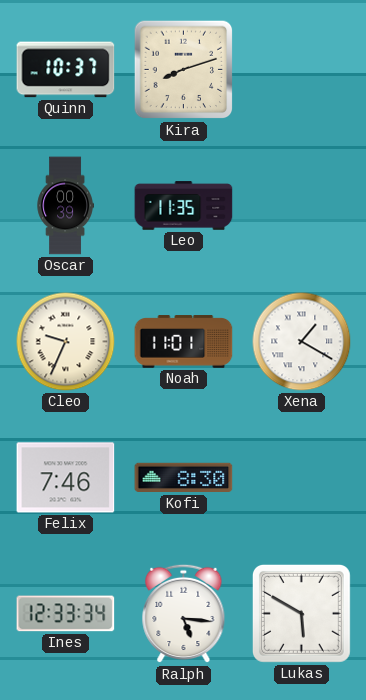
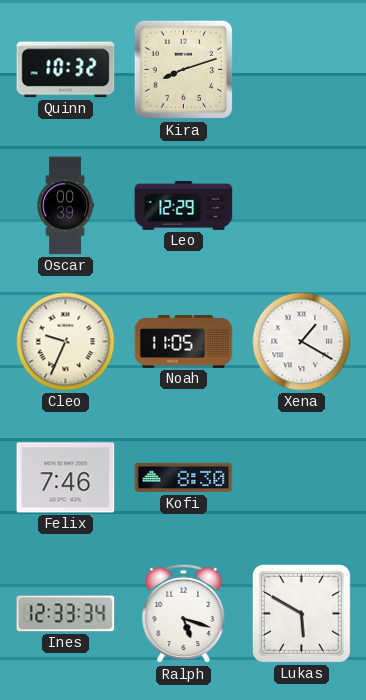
Quinn: 10:37 -> 10:32
Leo: 11:35 -> 12:29
Noah: 11:01 -> 11:05
Ralph: 5:16 -> 5:18
